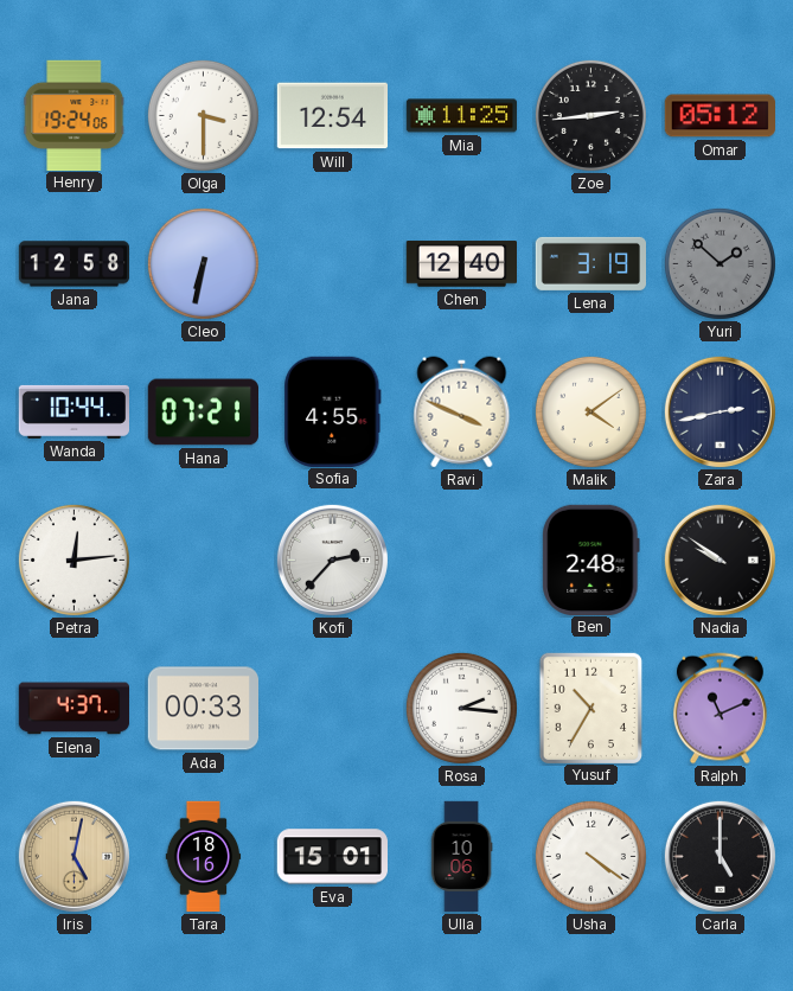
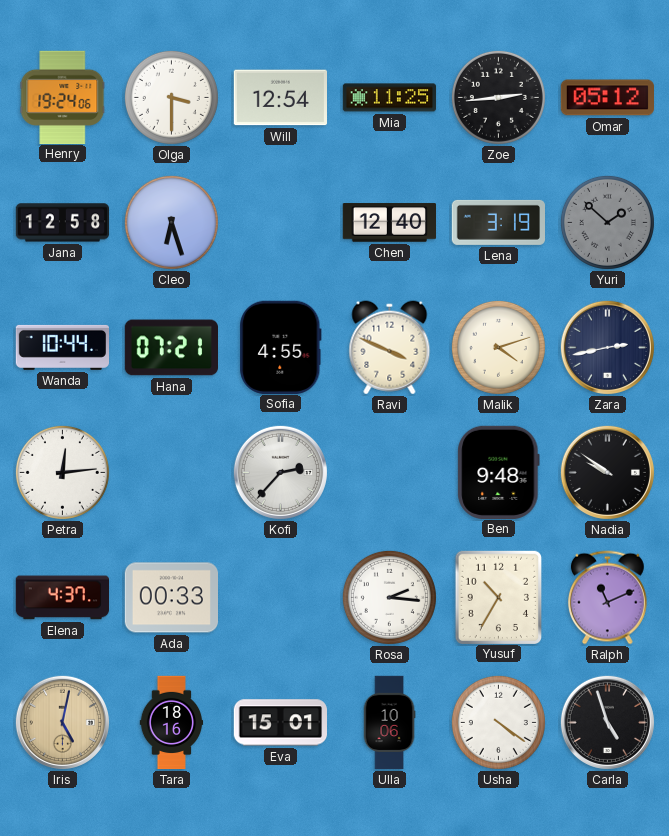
Cleo: 6:32 -> 6:27
Malik: 4:09 -> 4:12
Ben: 2:48 -> 9:48
Carla: 5:00 -> 4:57
